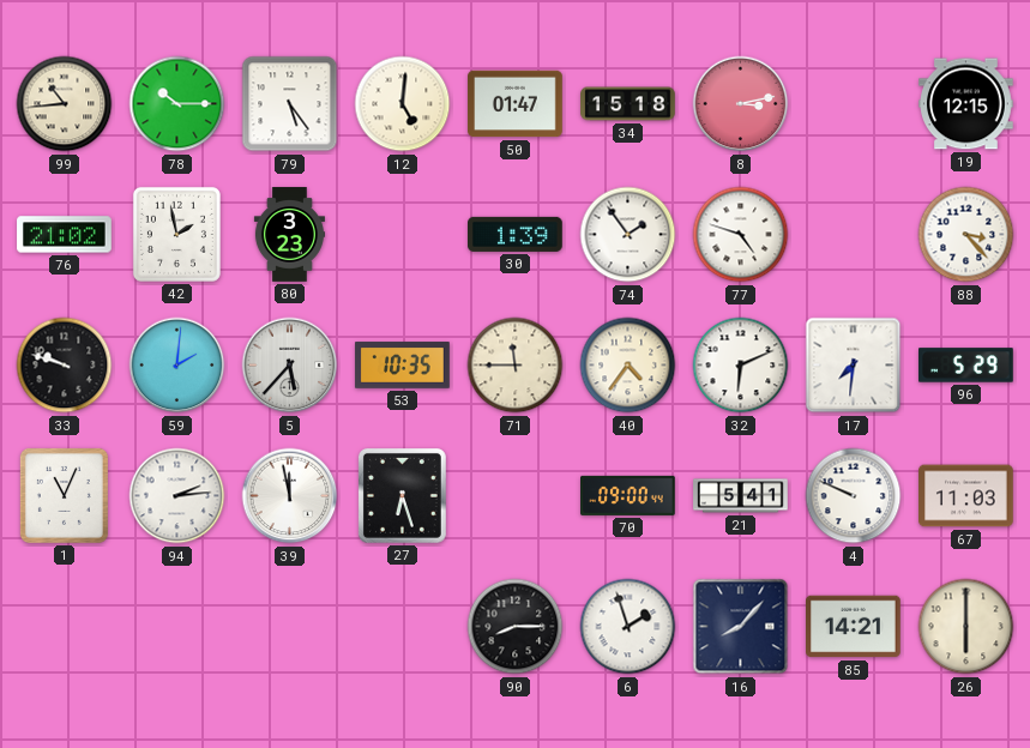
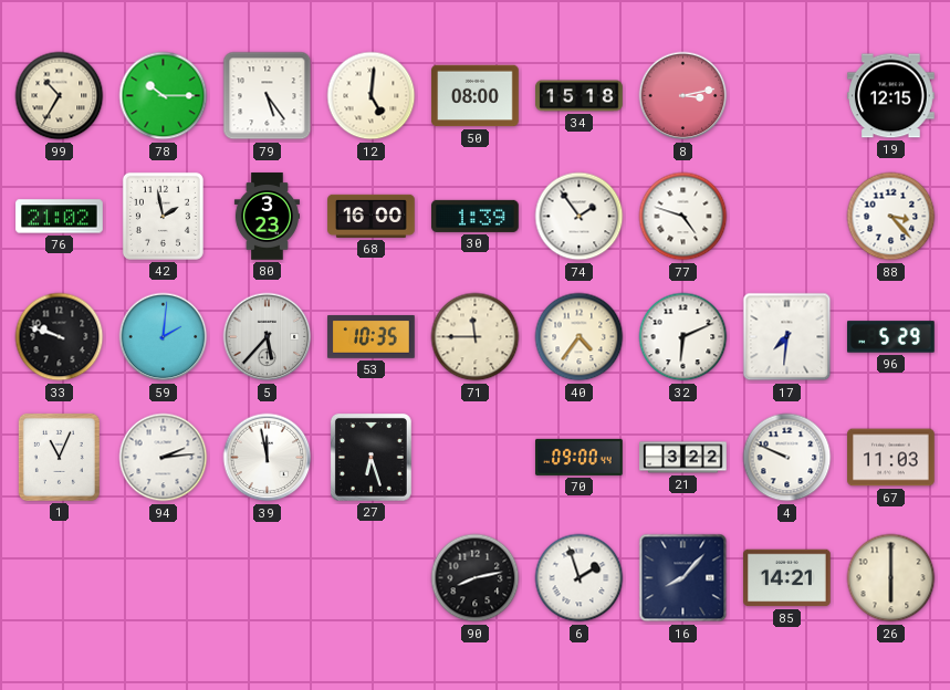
99: 10:44 -> 10:35
50: 01:47 -> 08:00
68: none -> 16:00
21: 5:41 -> 3:22
90: 8:15 -> 8:13
